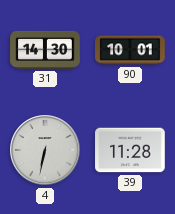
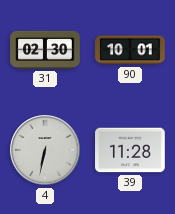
31: 14:30 -> 02:30
